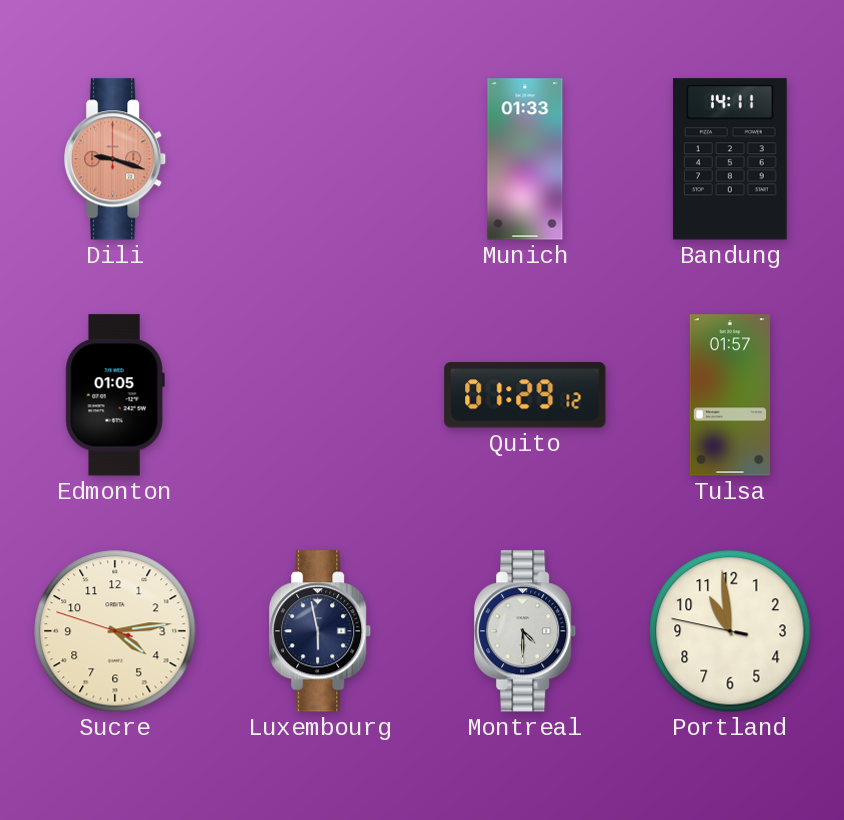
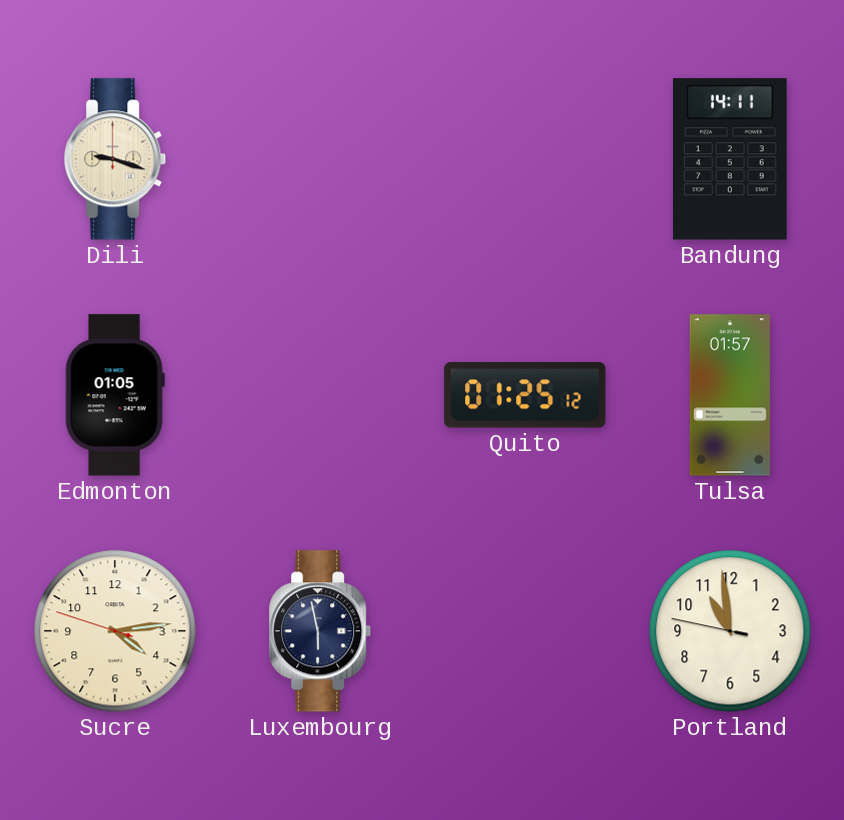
Dili dial: salmon -> cream
Munich: 01:33 -> none
Quito: 01:29 -> 01:25
Montreal: 4:30 -> none
